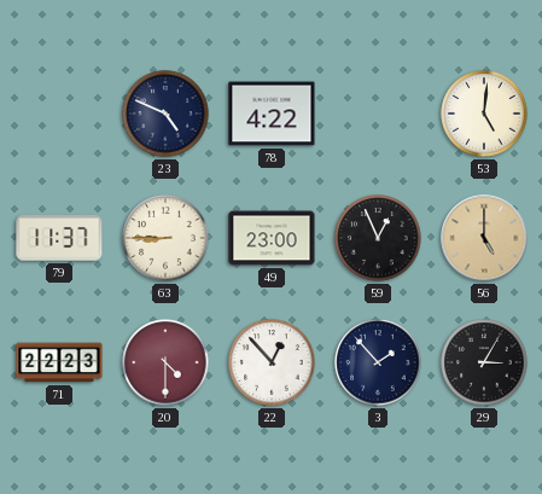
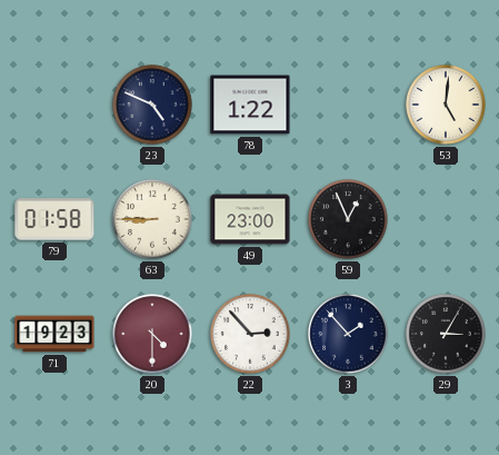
78: 4:22 -> 1:22
79: 11:37 -> 01:58
56: 5:00 -> none
71: 22:23 -> 19:23
22: 12:53 -> 2:53
